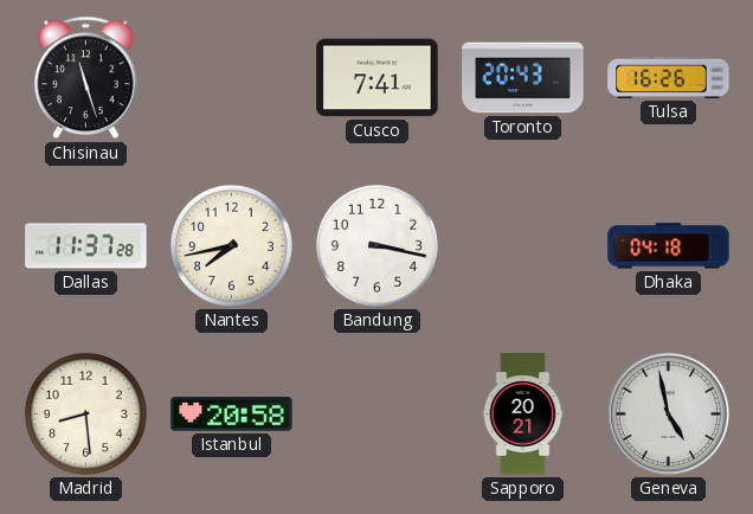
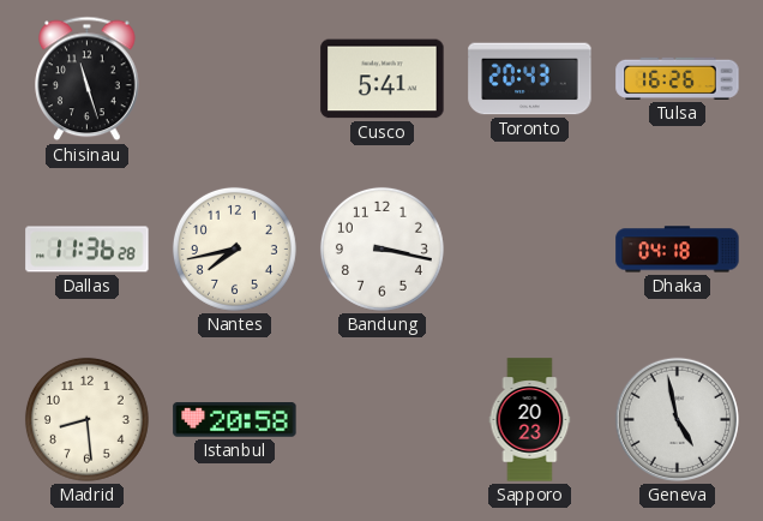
Cusco: 7:41 -> 5:41
Dallas: 11:37 -> 11:36
Sapporo: 20:21 -> 20:23
